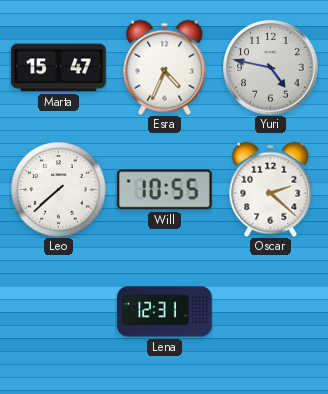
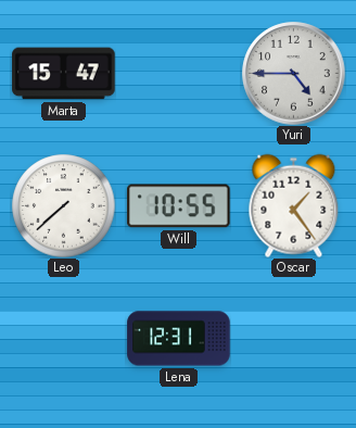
Esra: 4:34 -> none
Yuri: 4:47 -> 4:45
Oscar: 2:22 -> 1:24
